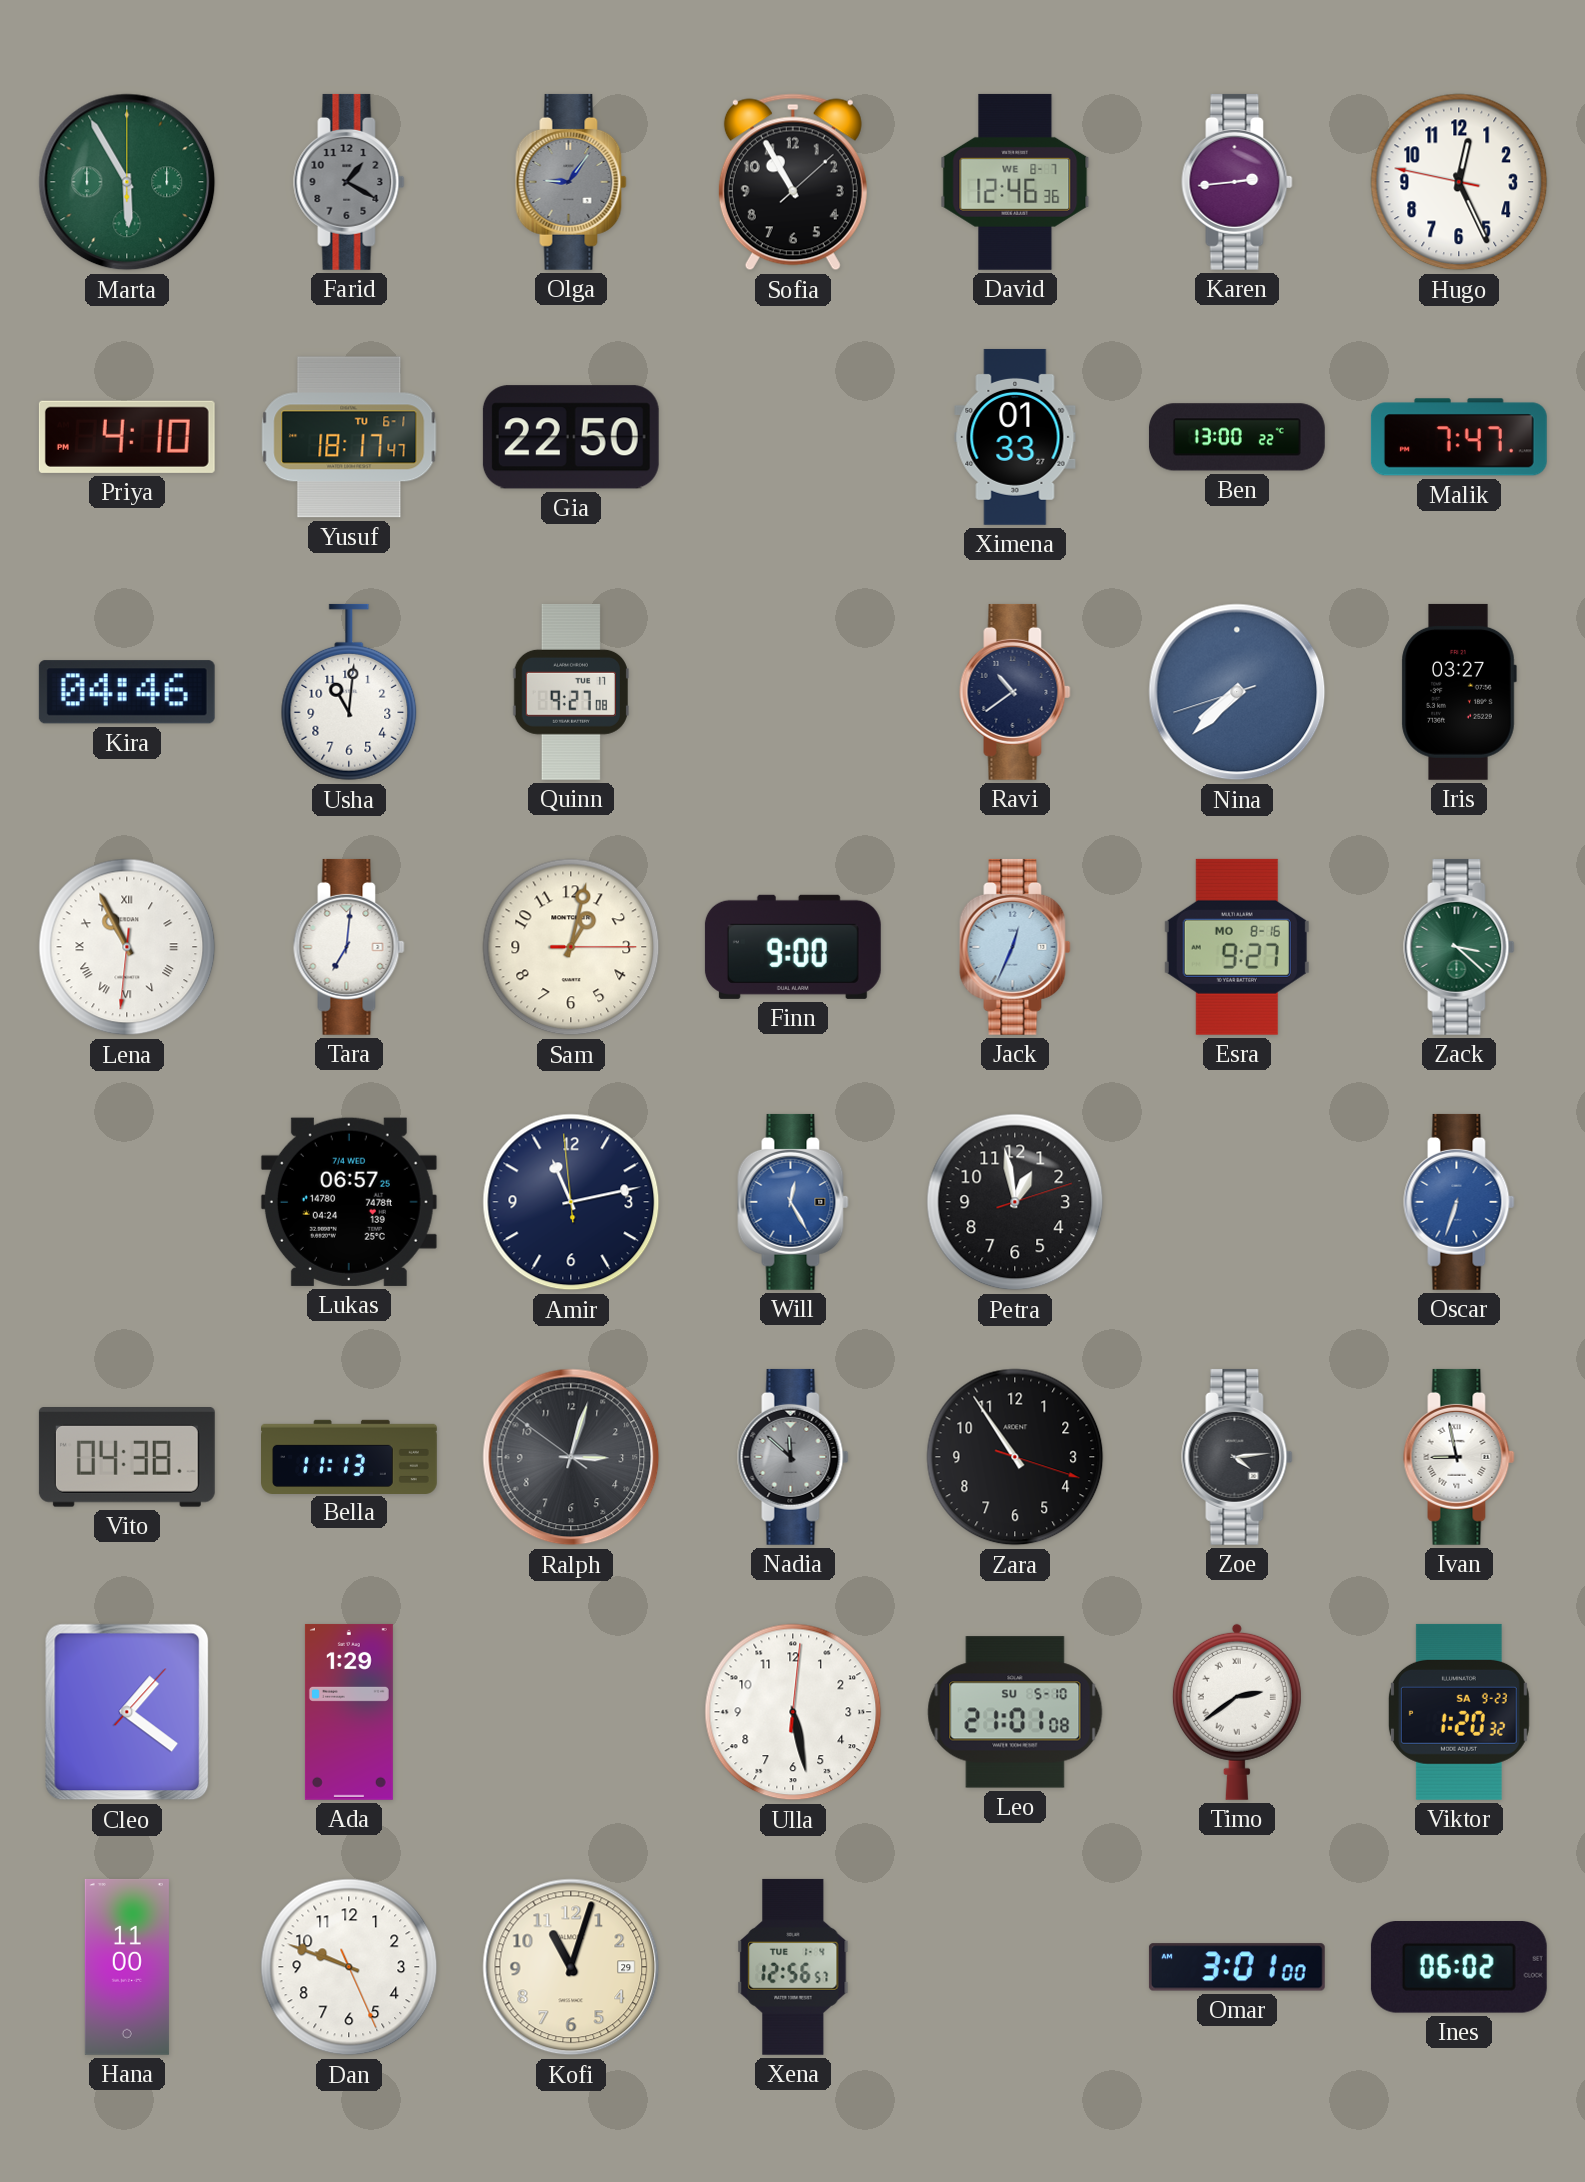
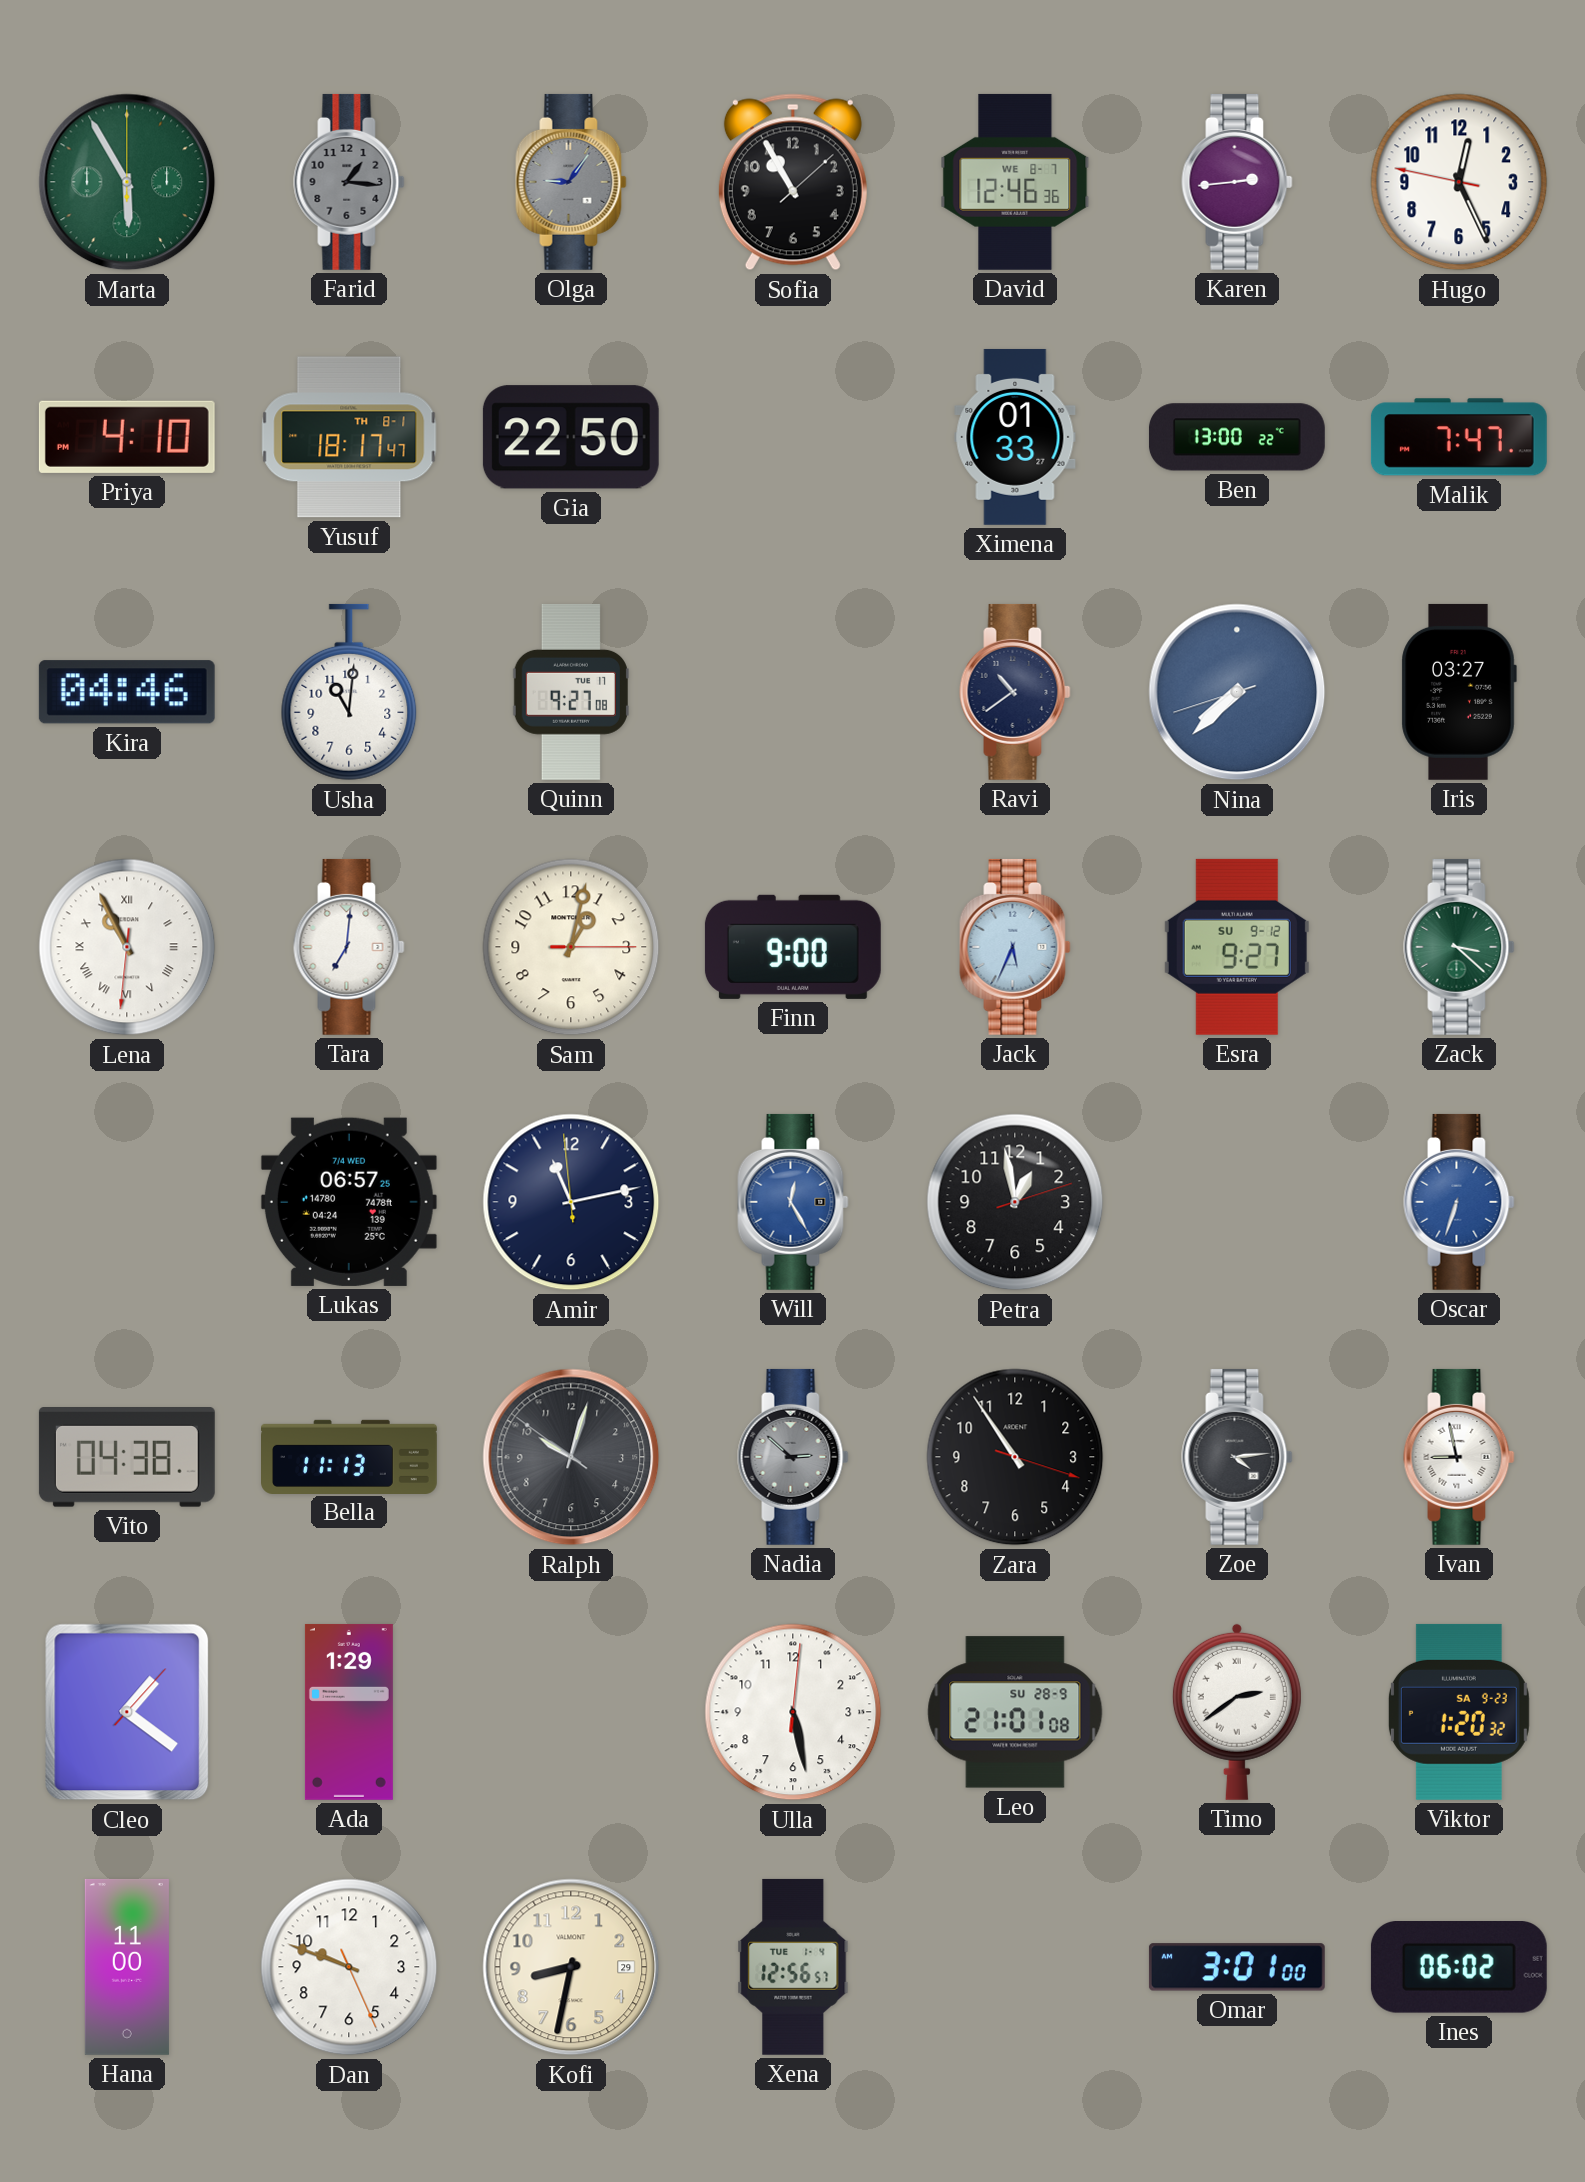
Farid: 1:20 -> 1:16
Yusuf date: TU 6-1 -> TH 8-1
Jack: 12:34 -> 5:34
Esra date: MO 8-16 -> SU 9-12
Ralph: 3:02 -> 10:02
Nadia: 11:52 -> 2:52
Leo date: SU 5-10 -> SU 28-9
Kofi: 11:03 -> 8:32
